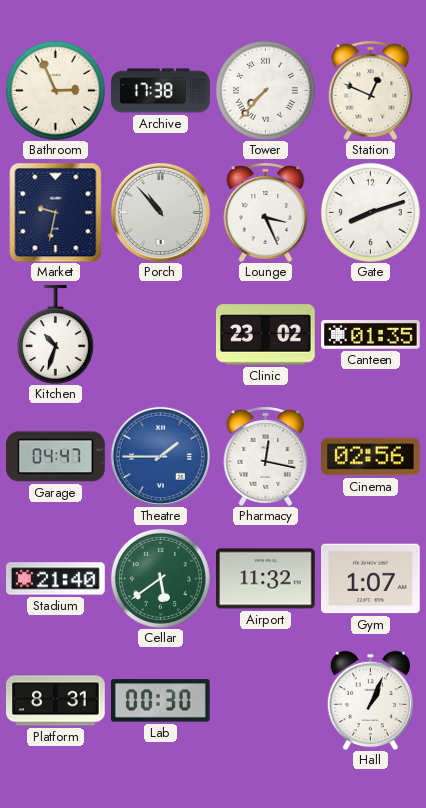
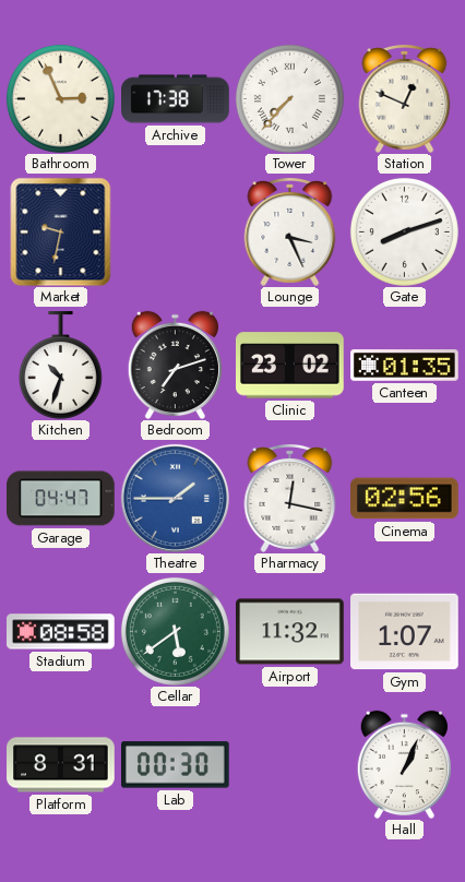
Porch: 10:53 -> none
Bedroom: none -> 7:12
Stadium: 21:40 -> 08:58
